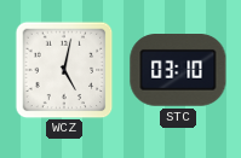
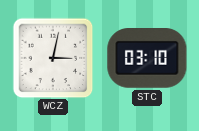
WCZ: 5:02 -> 3:02
